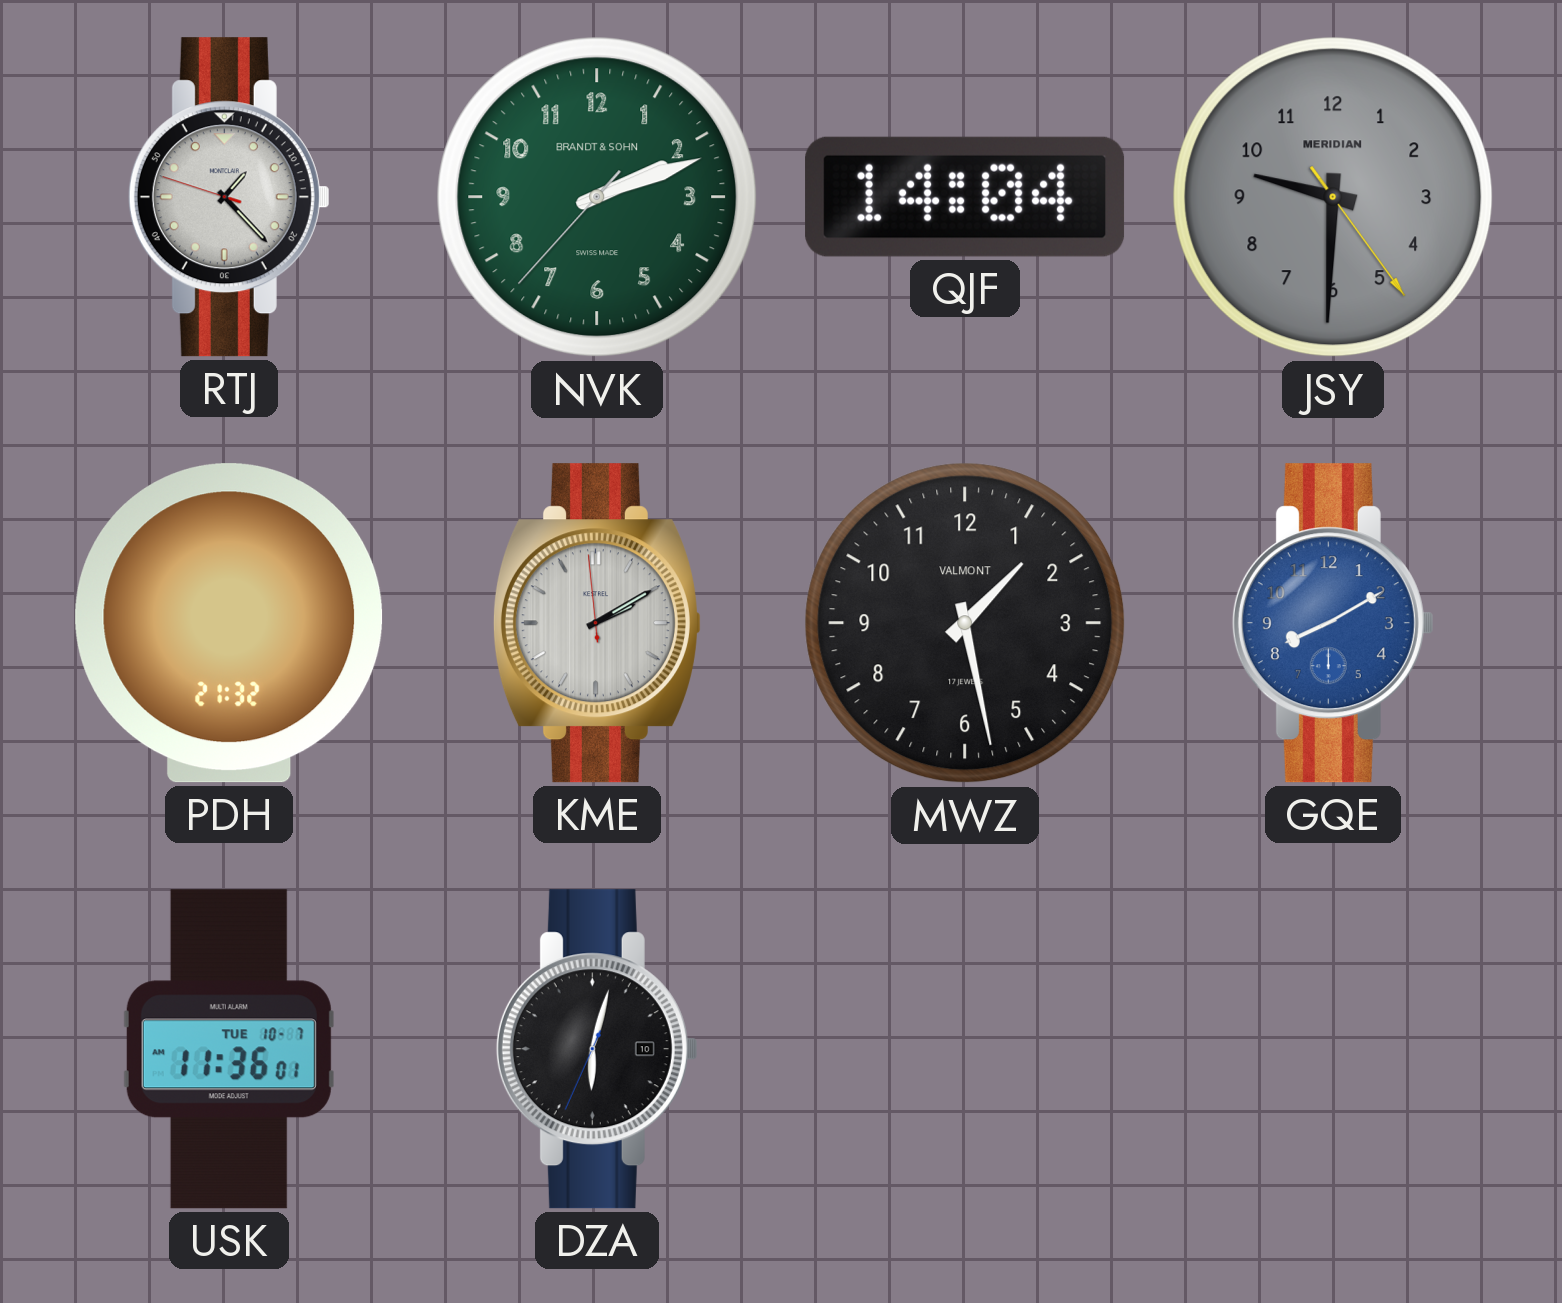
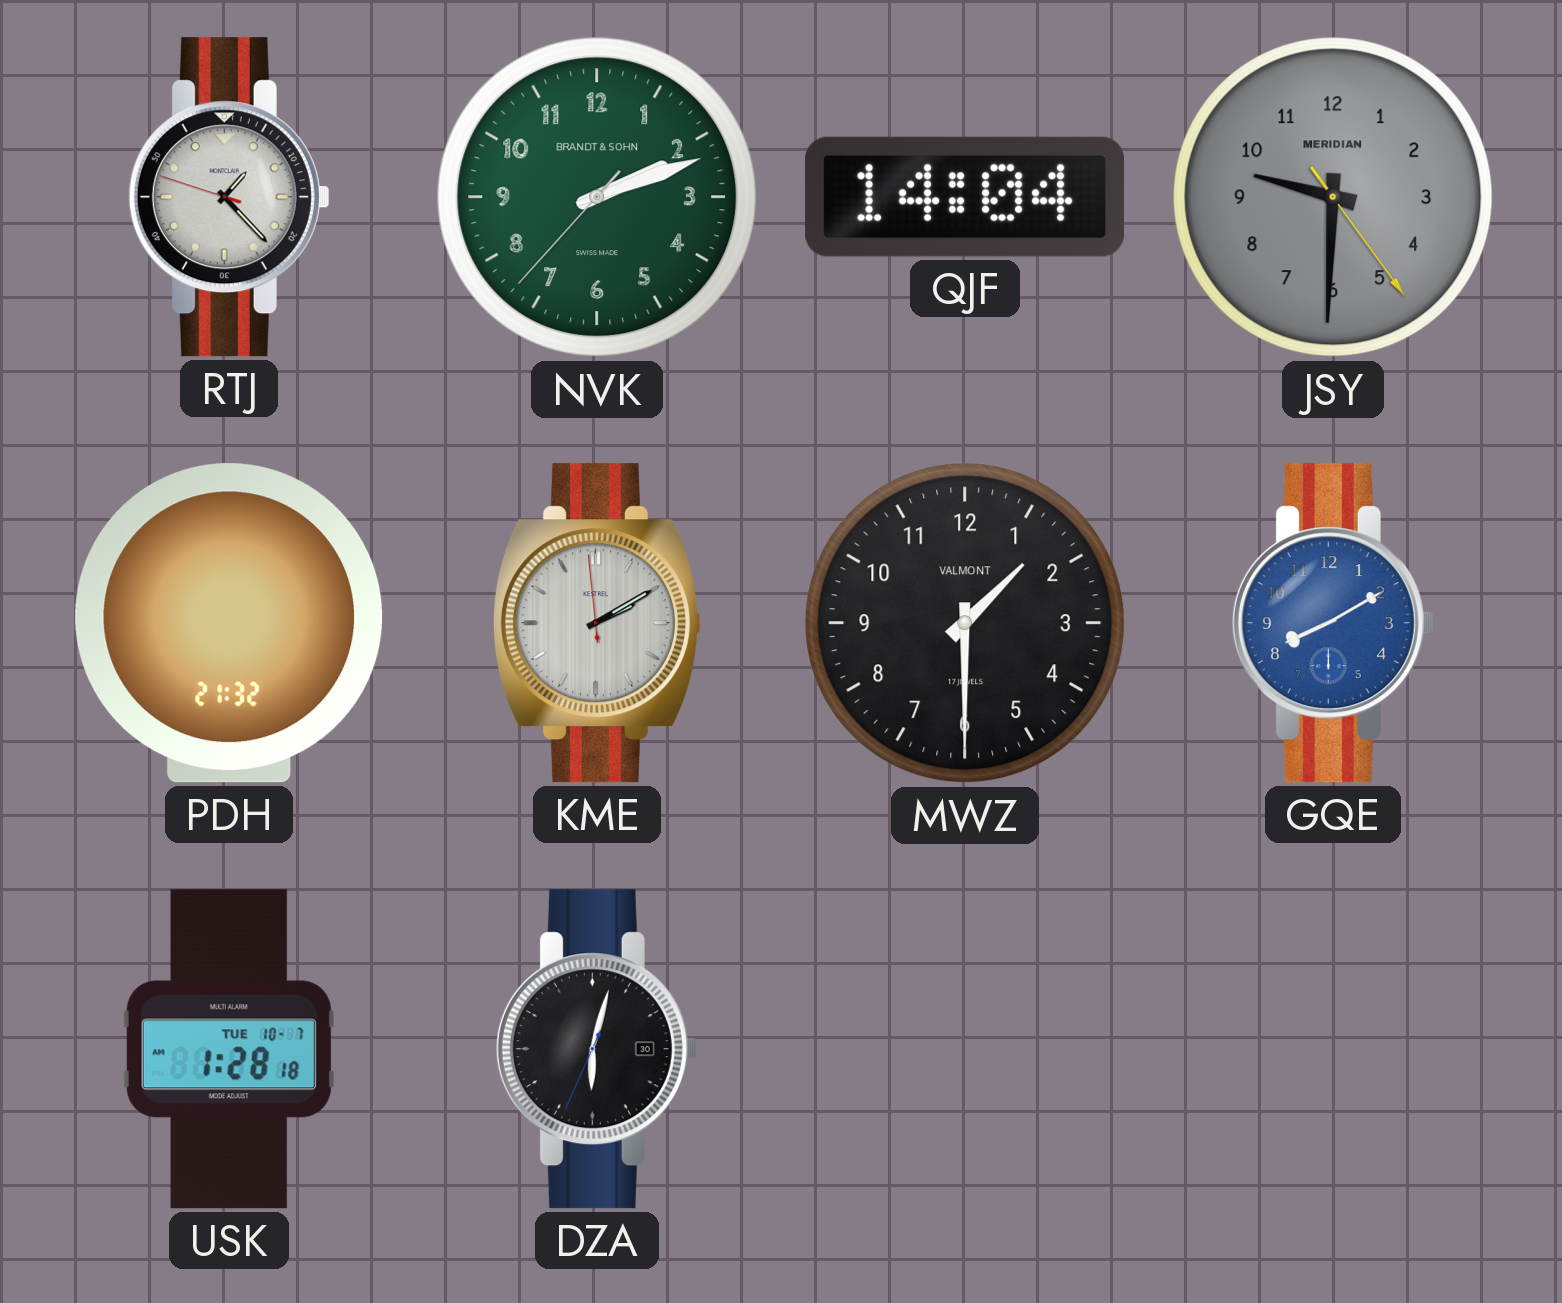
MWZ: 1:28 -> 1:30
USK: 11:36 -> 1:28
DZA date: 10 -> 30
